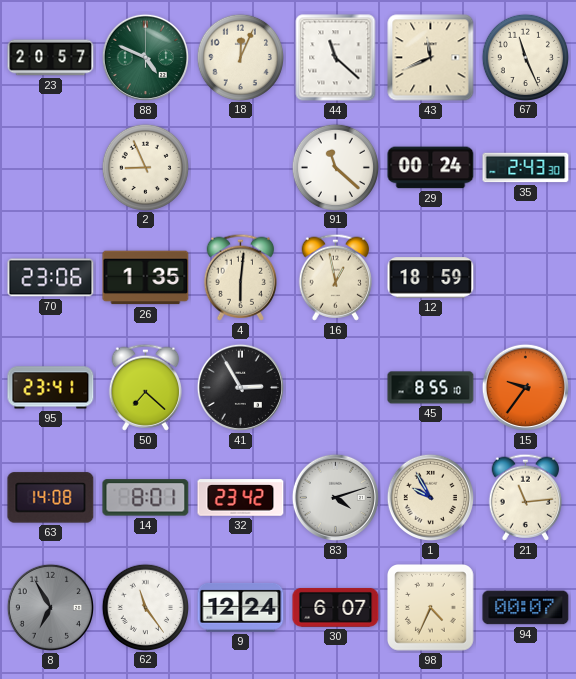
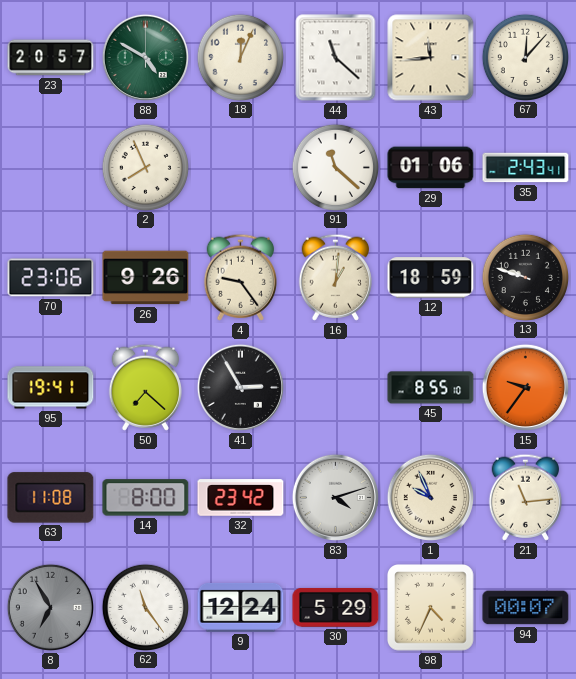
88: 4:49 -> 4:50
43: 11:41 -> 11:44
67: 11:26 -> 12:07
2: 8:56 -> 7:56
29: 00:24 -> 01:06
35: 2:43:30 -> 2:43:41
26: 1:35 -> 9:26
4: 6:01 -> 9:24
16: 12:58 -> 1:01
13: none -> 9:48
95: 23:41 -> 19:41
63: 14:08 -> 11:08
14: 8:01 -> 8:00
1: 9:55 -> 9:56
30: 6:07 -> 5:29
